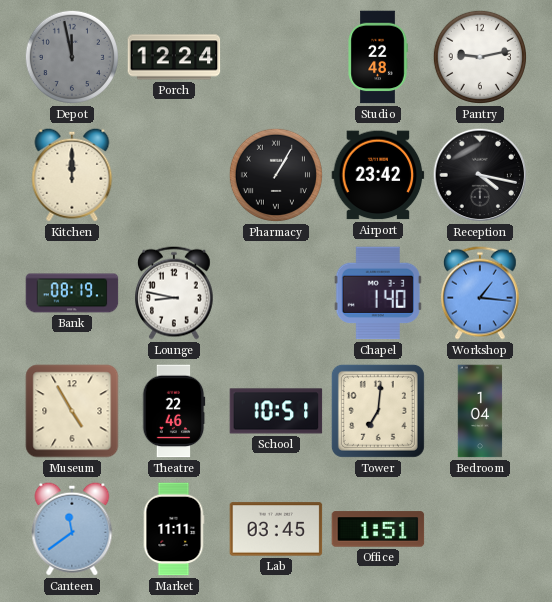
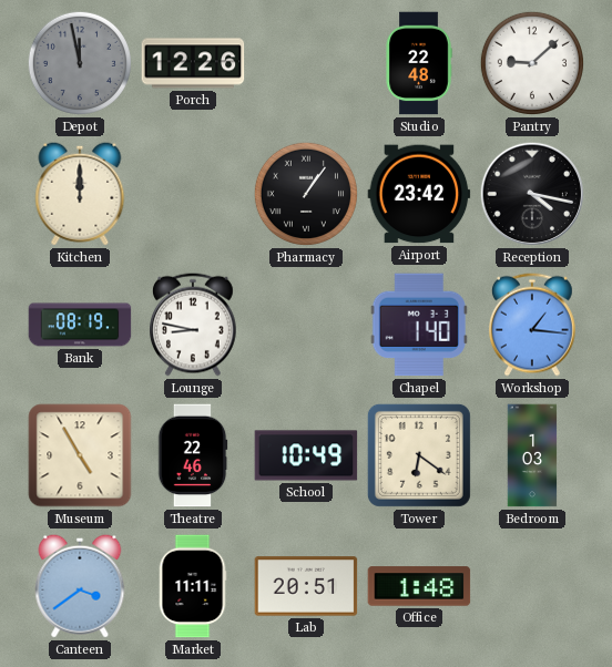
Porch: 12:24 -> 12:26
Pantry: 9:13 -> 9:08
Pharmacy: 1:05 -> 1:06
School: 10:51 -> 10:49
Tower: 7:01 -> 6:21
Bedroom: 1:04 -> 1:03
Canteen: 11:39 -> 3:39
Lab: 03:45 -> 20:51
Office: 1:51 -> 1:48
